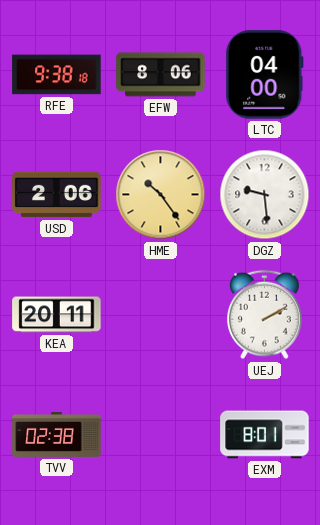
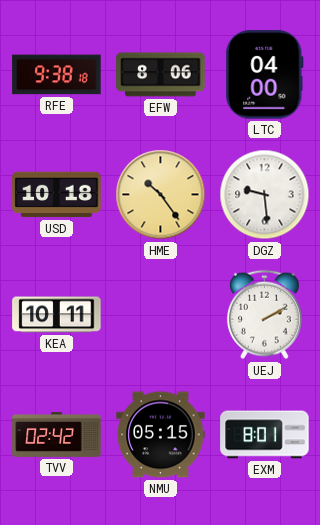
USD: 2:06 -> 10:18
KEA: 20:11 -> 10:11
TVV: 02:38 -> 02:42
NMU: none -> 05:15
